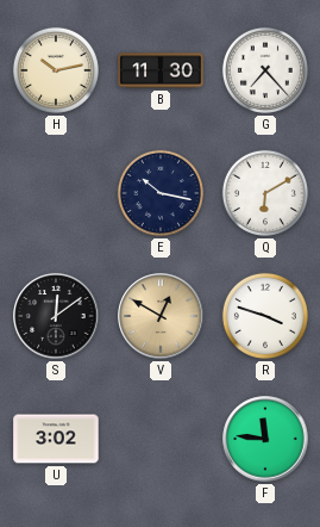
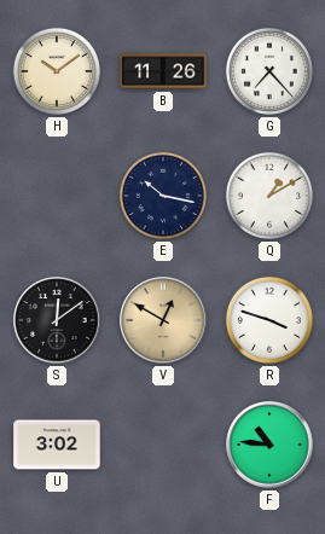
H: 10:13 -> 10:09
B: 11:30 -> 11:26
Q: 6:10 -> 1:10
F: 11:46 -> 10:46
